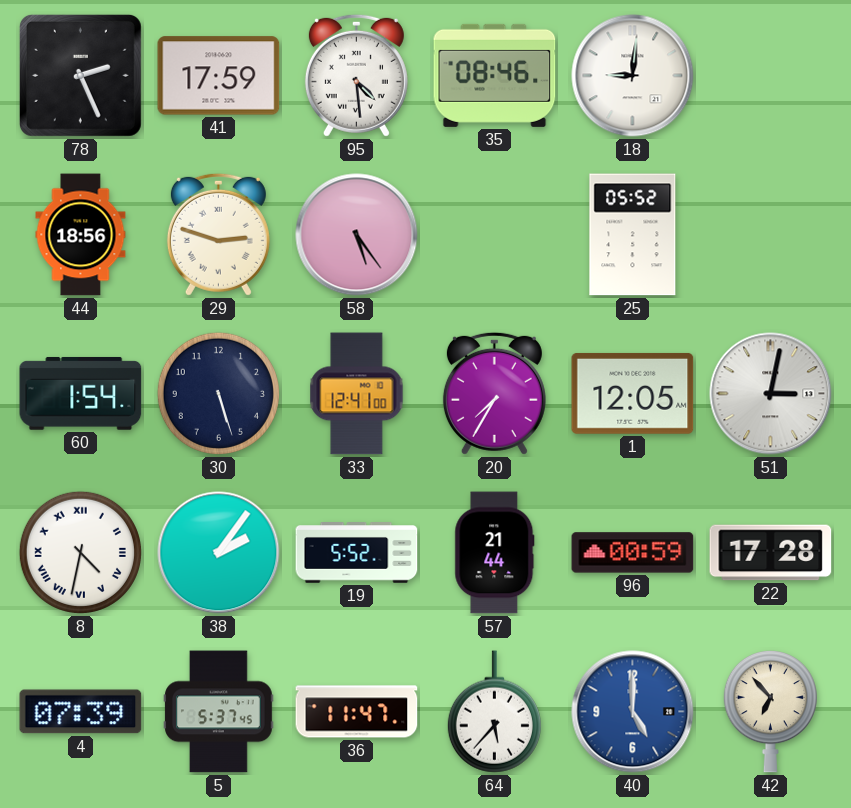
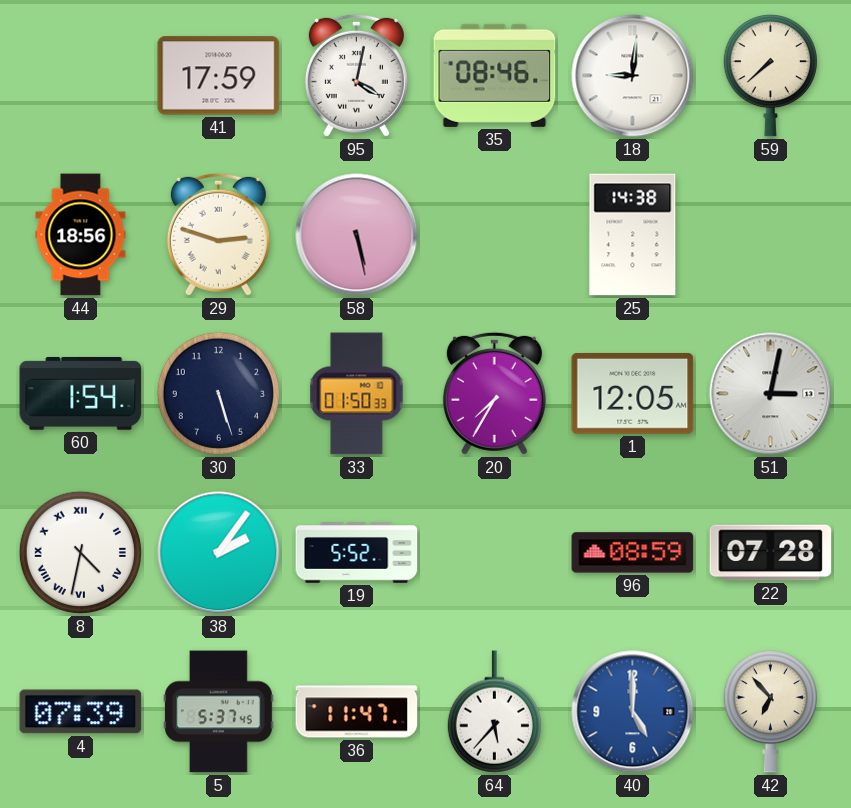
78: 2:26 -> none
95: 4:29 -> 4:02
59: none -> 7:38
58: 5:24 -> 5:28
25: 05:52 -> 14:38
33: 12:41 -> 01:50
57: 21:44 -> none
96: 00:59 -> 08:59
22: 17:28 -> 07:28
